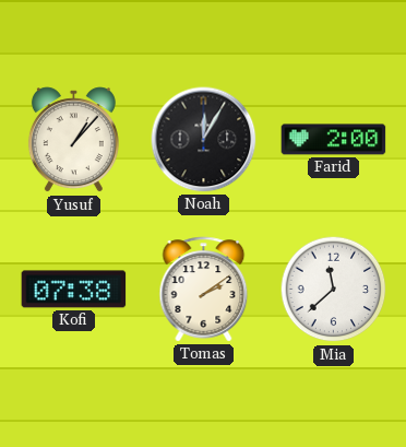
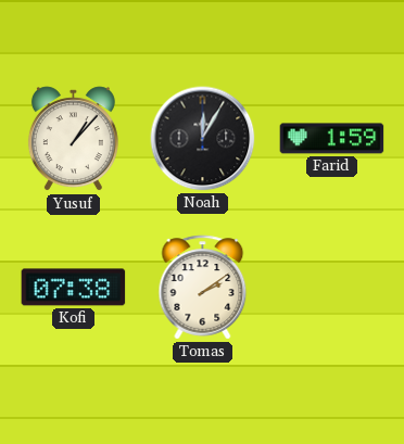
Farid: 2:00 -> 1:59
Mia: 11:38 -> none
